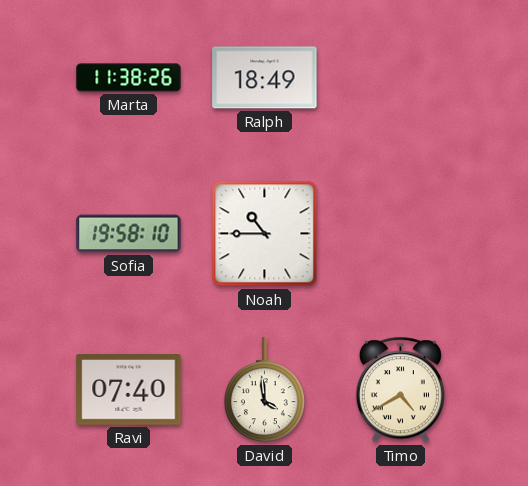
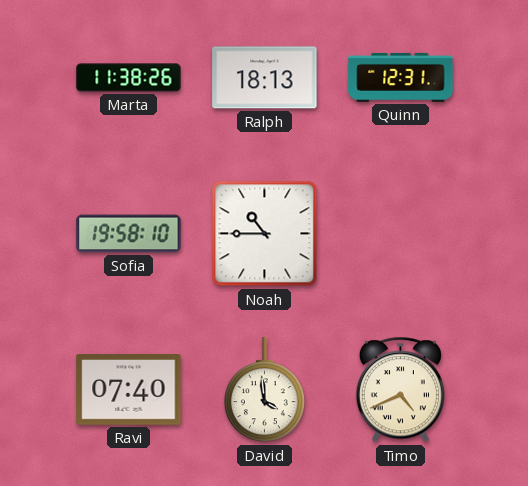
Ralph: 18:49 -> 18:13
Quinn: none -> 12:31
Timo: 4:40 -> 4:41
